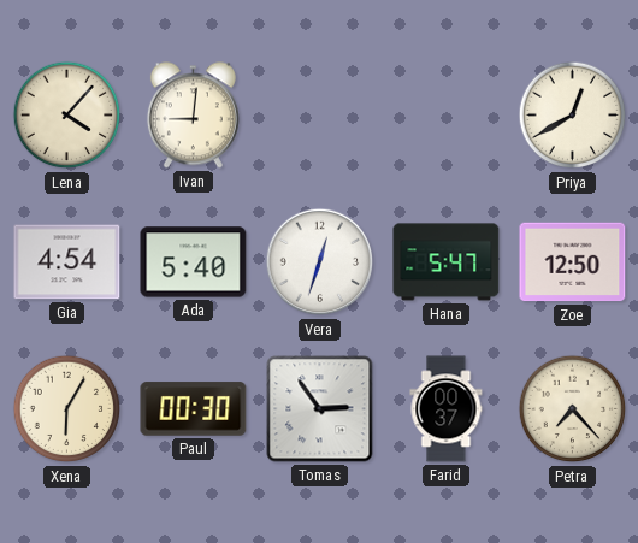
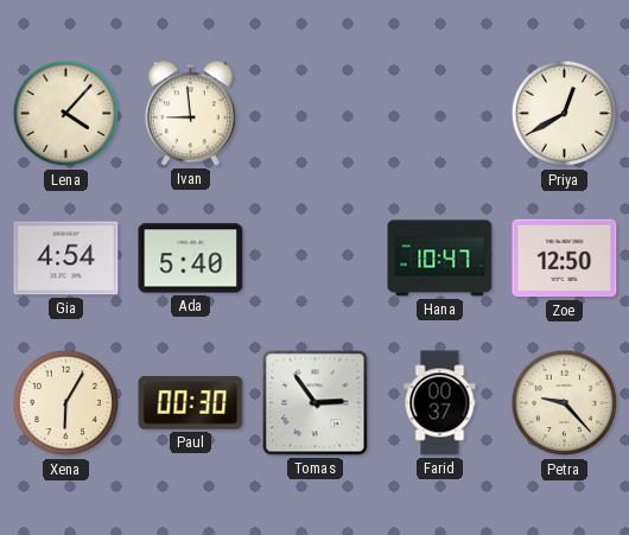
Ivan: 9:01 -> 8:59
Vera: 12:33 -> none
Hana: 5:47 -> 10:47
Petra: 7:23 -> 9:23
